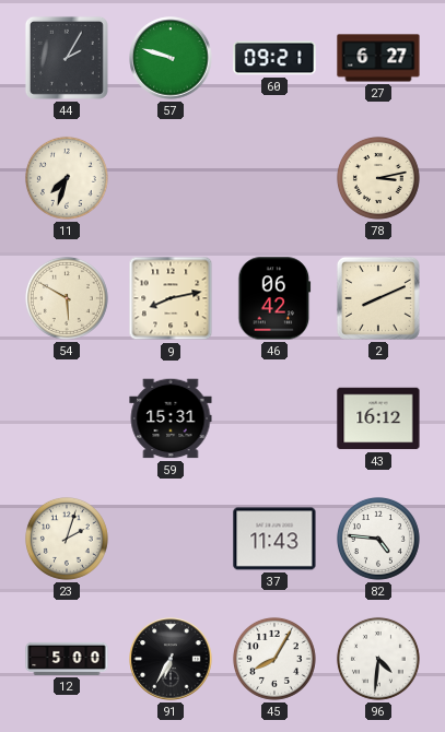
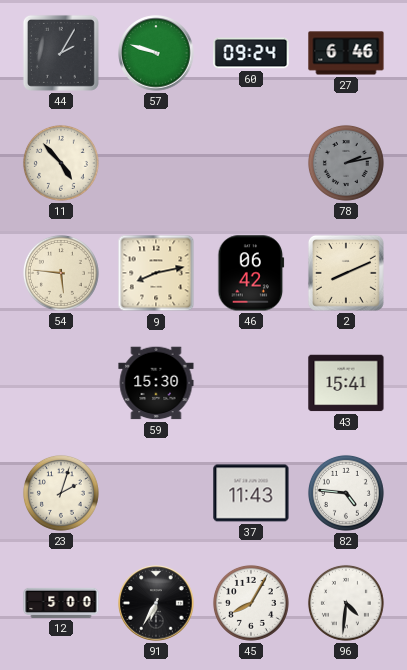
60: 09:21 -> 09:24
27: 6:27 -> 6:46
11: 7:33 -> 4:53
78: 3:13 -> 2:13
78 dial: cream -> grey
54: 5:50 -> 5:46
59: 15:31 -> 15:30
43: 16:12 -> 15:41
